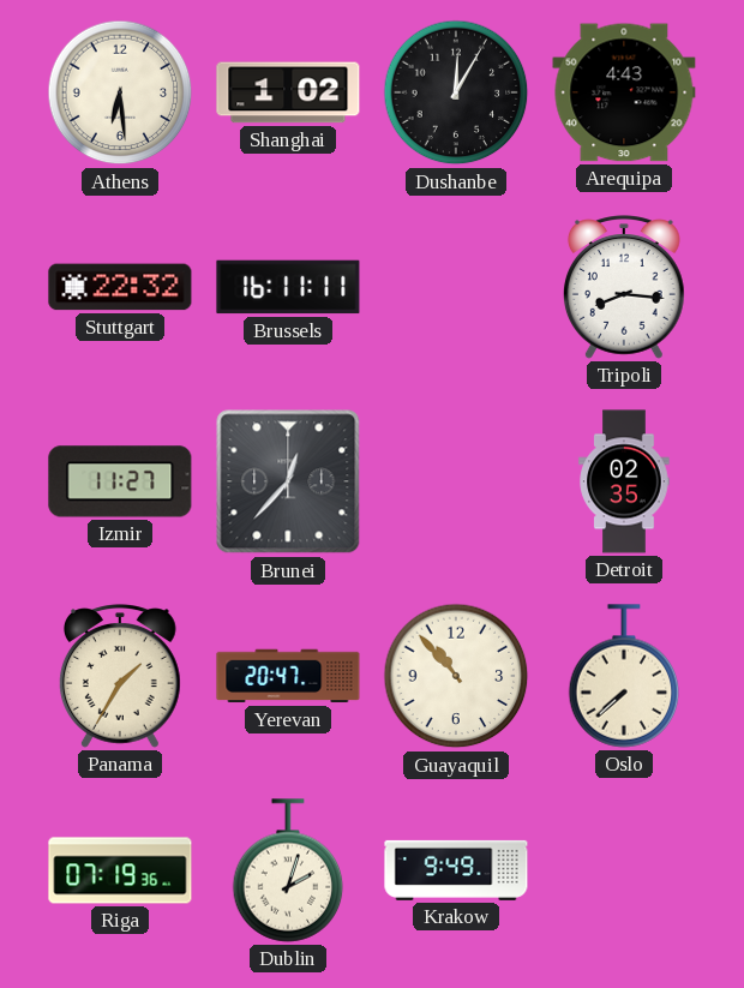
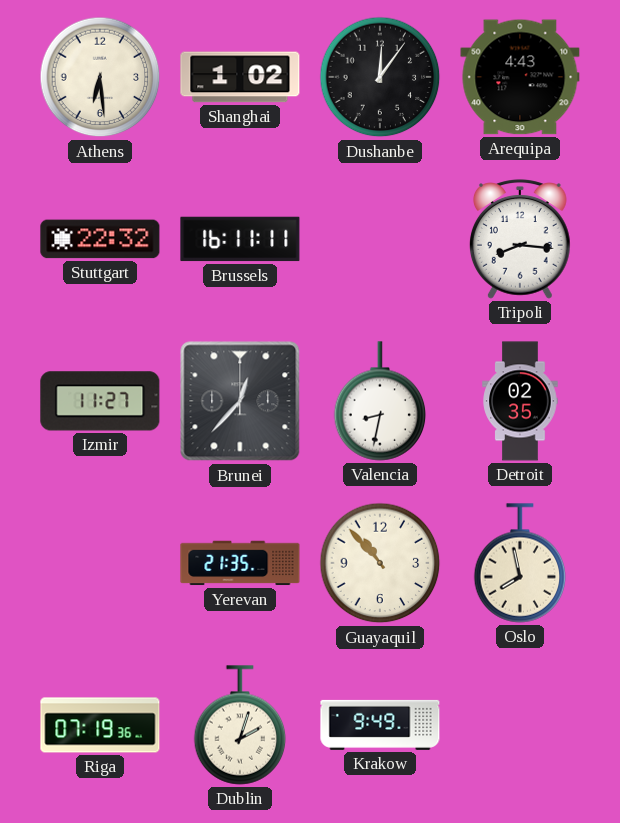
Dushanbe: 12:05 -> 12:06
Valencia: none -> 8:32
Panama: 1:35 -> none
Yerevan: 20:47 -> 21:35
Oslo: 7:38 -> 7:58
